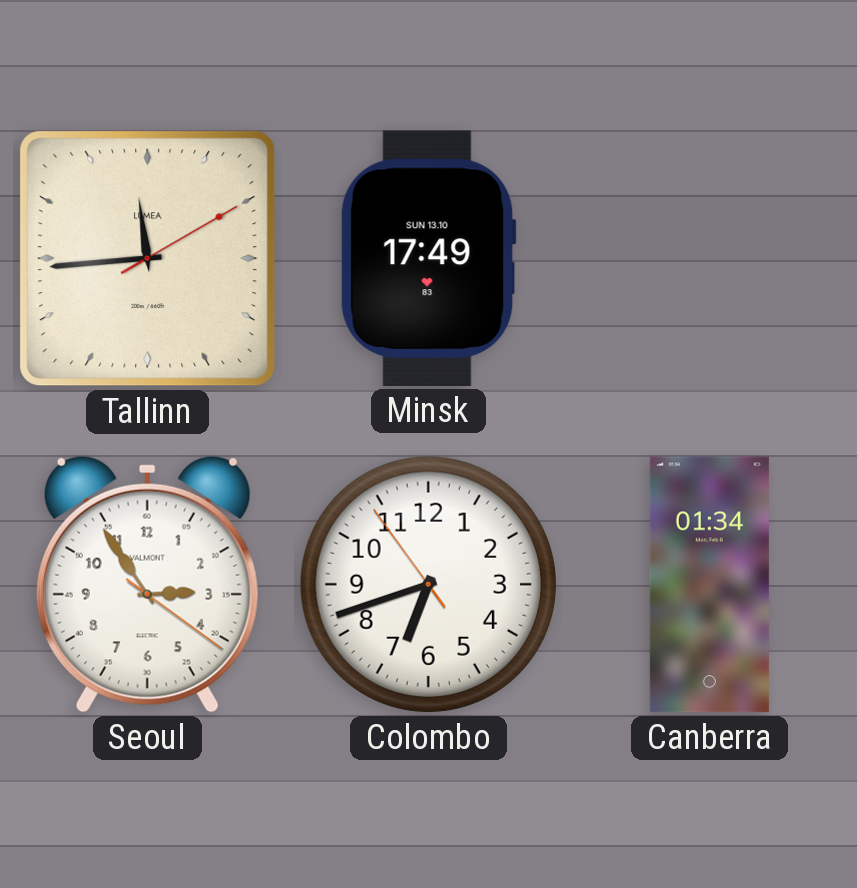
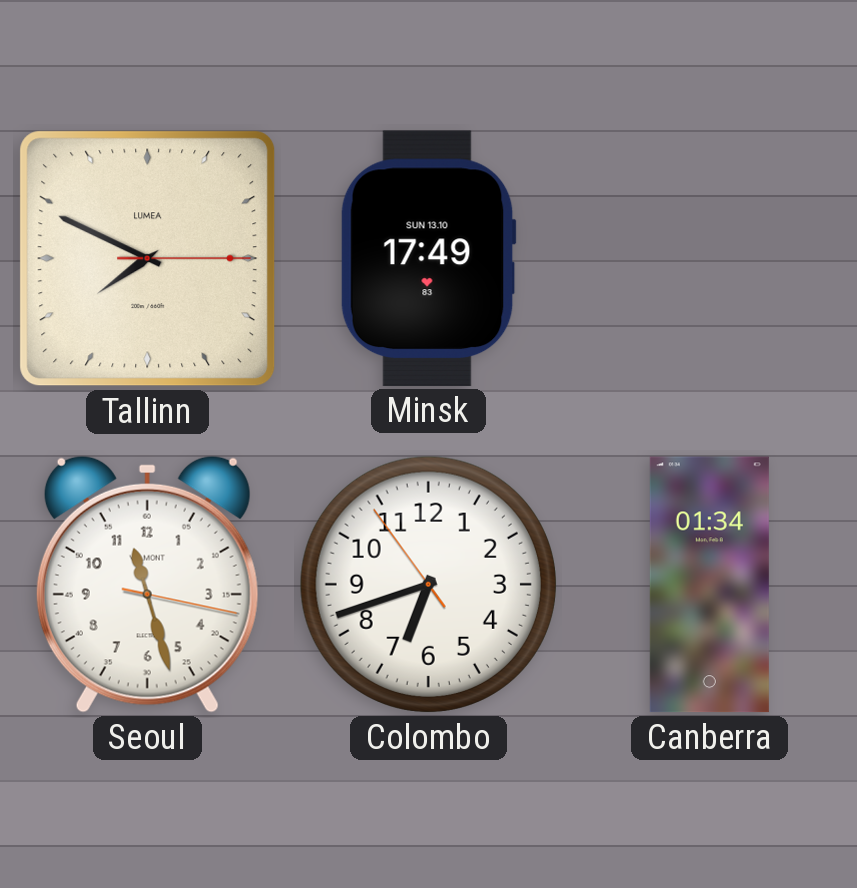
Tallinn: 11:44 -> 7:49
Seoul: 2:54 -> 11:27
